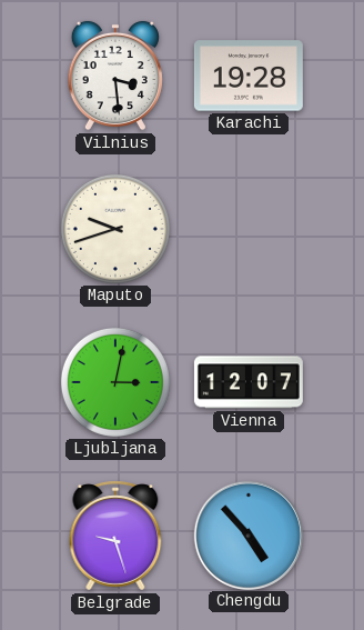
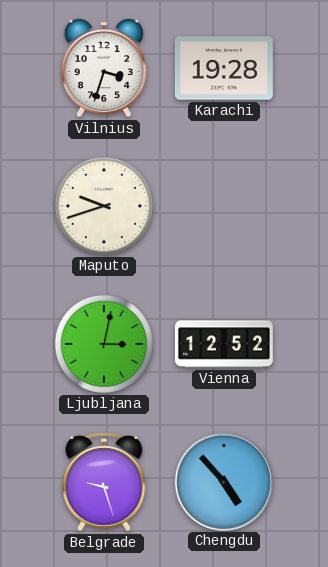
Vilnius: 3:29 -> 3:33
Vienna: 12:07 -> 12:52
